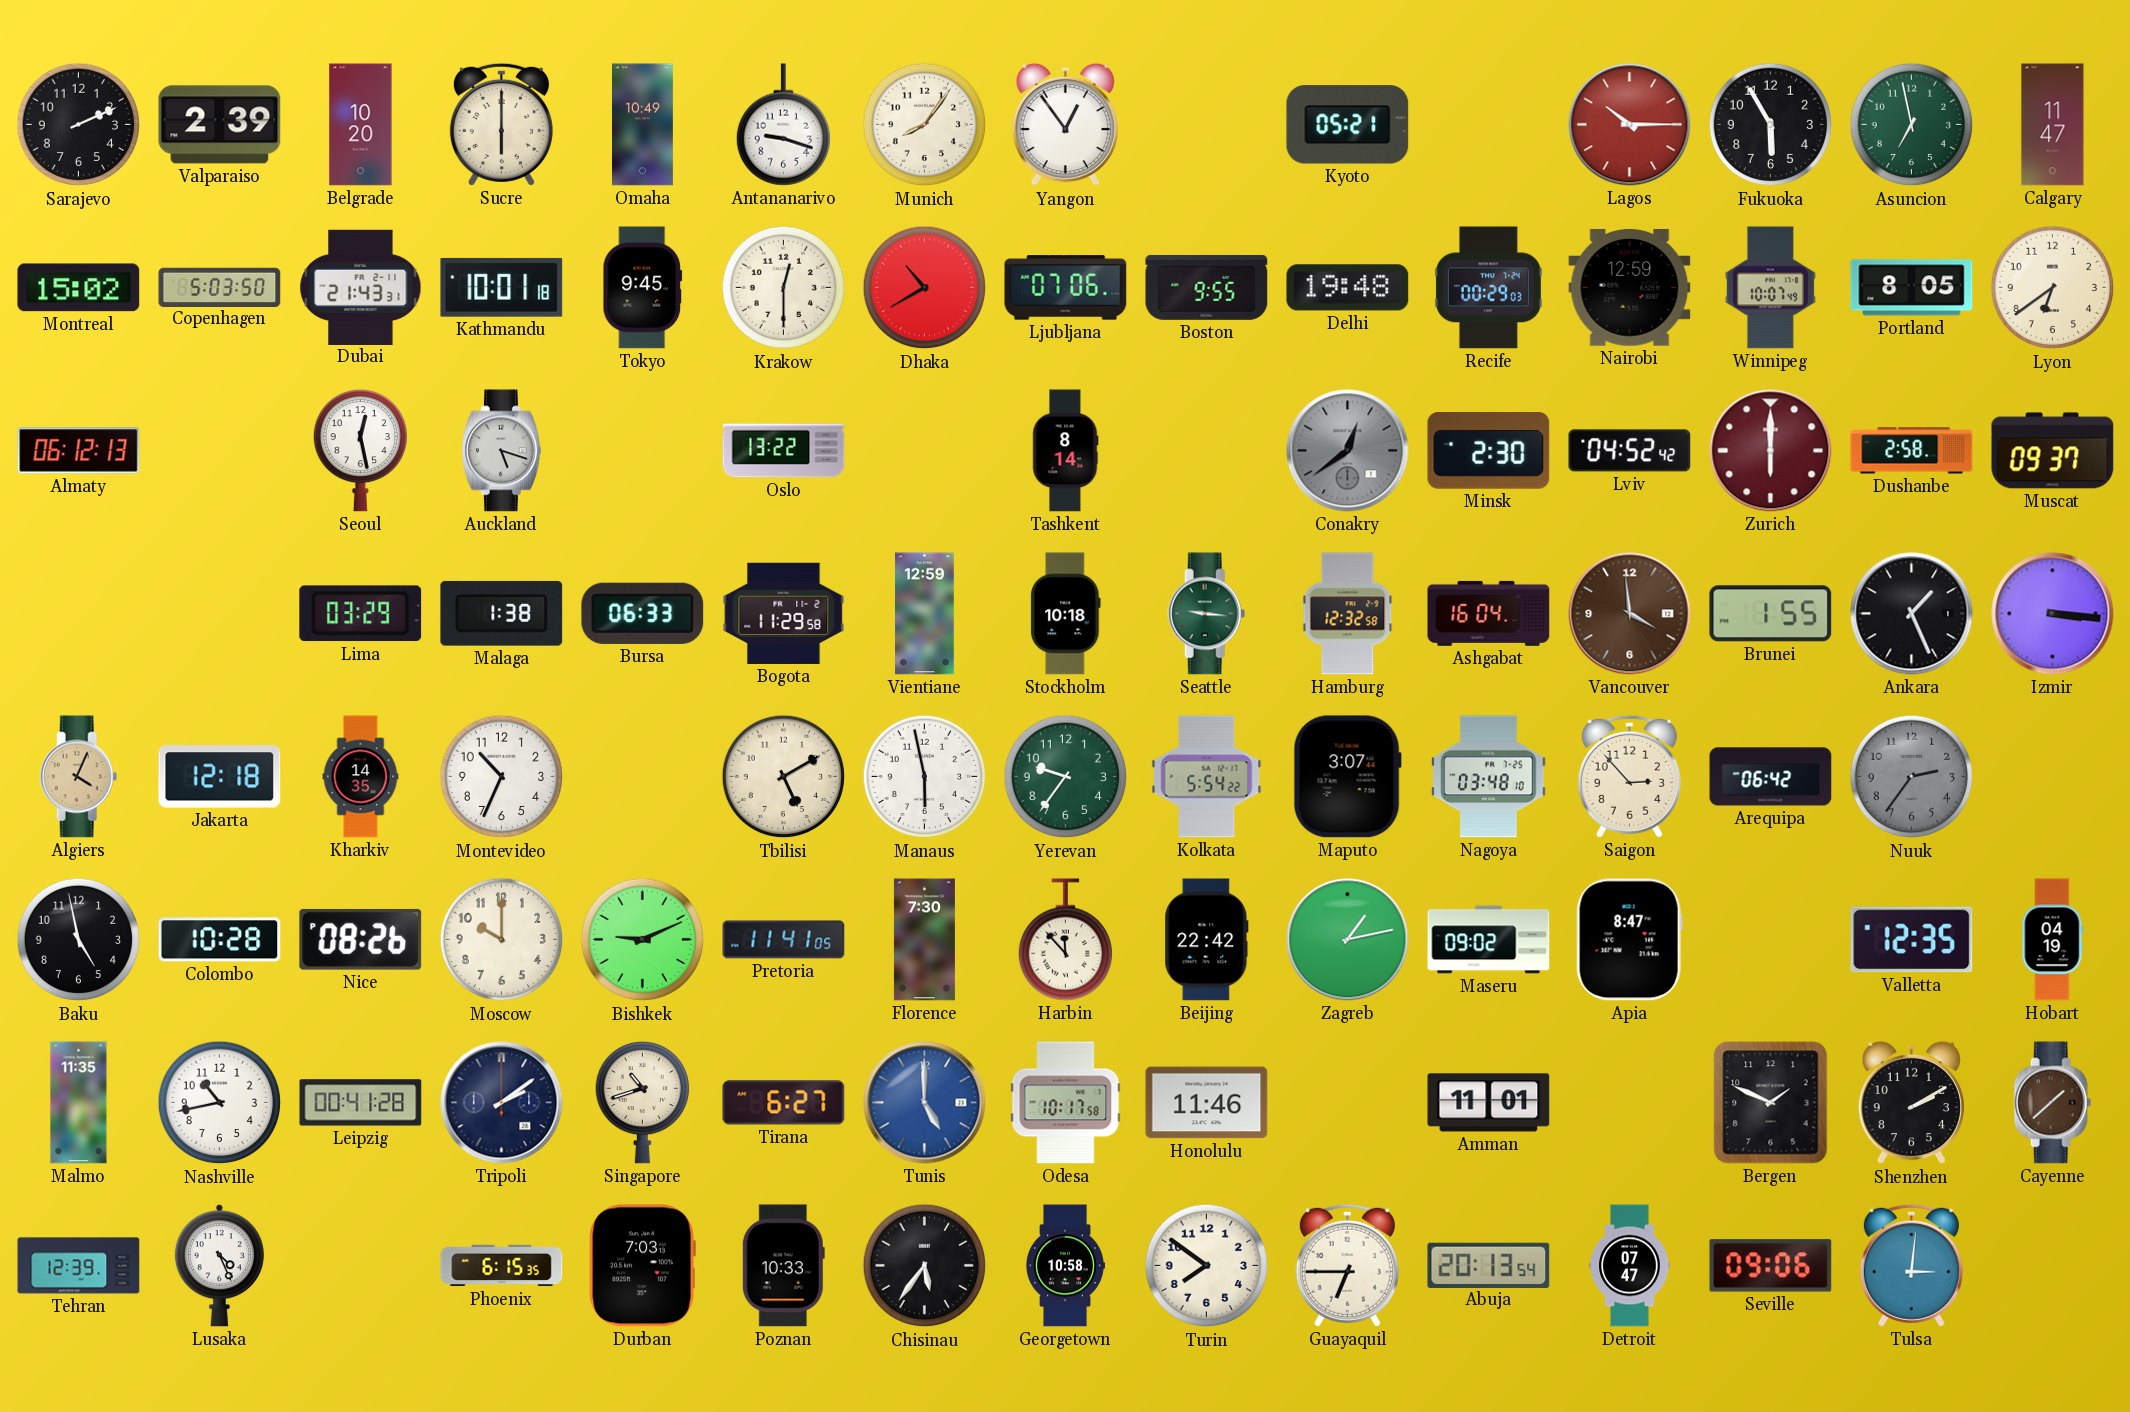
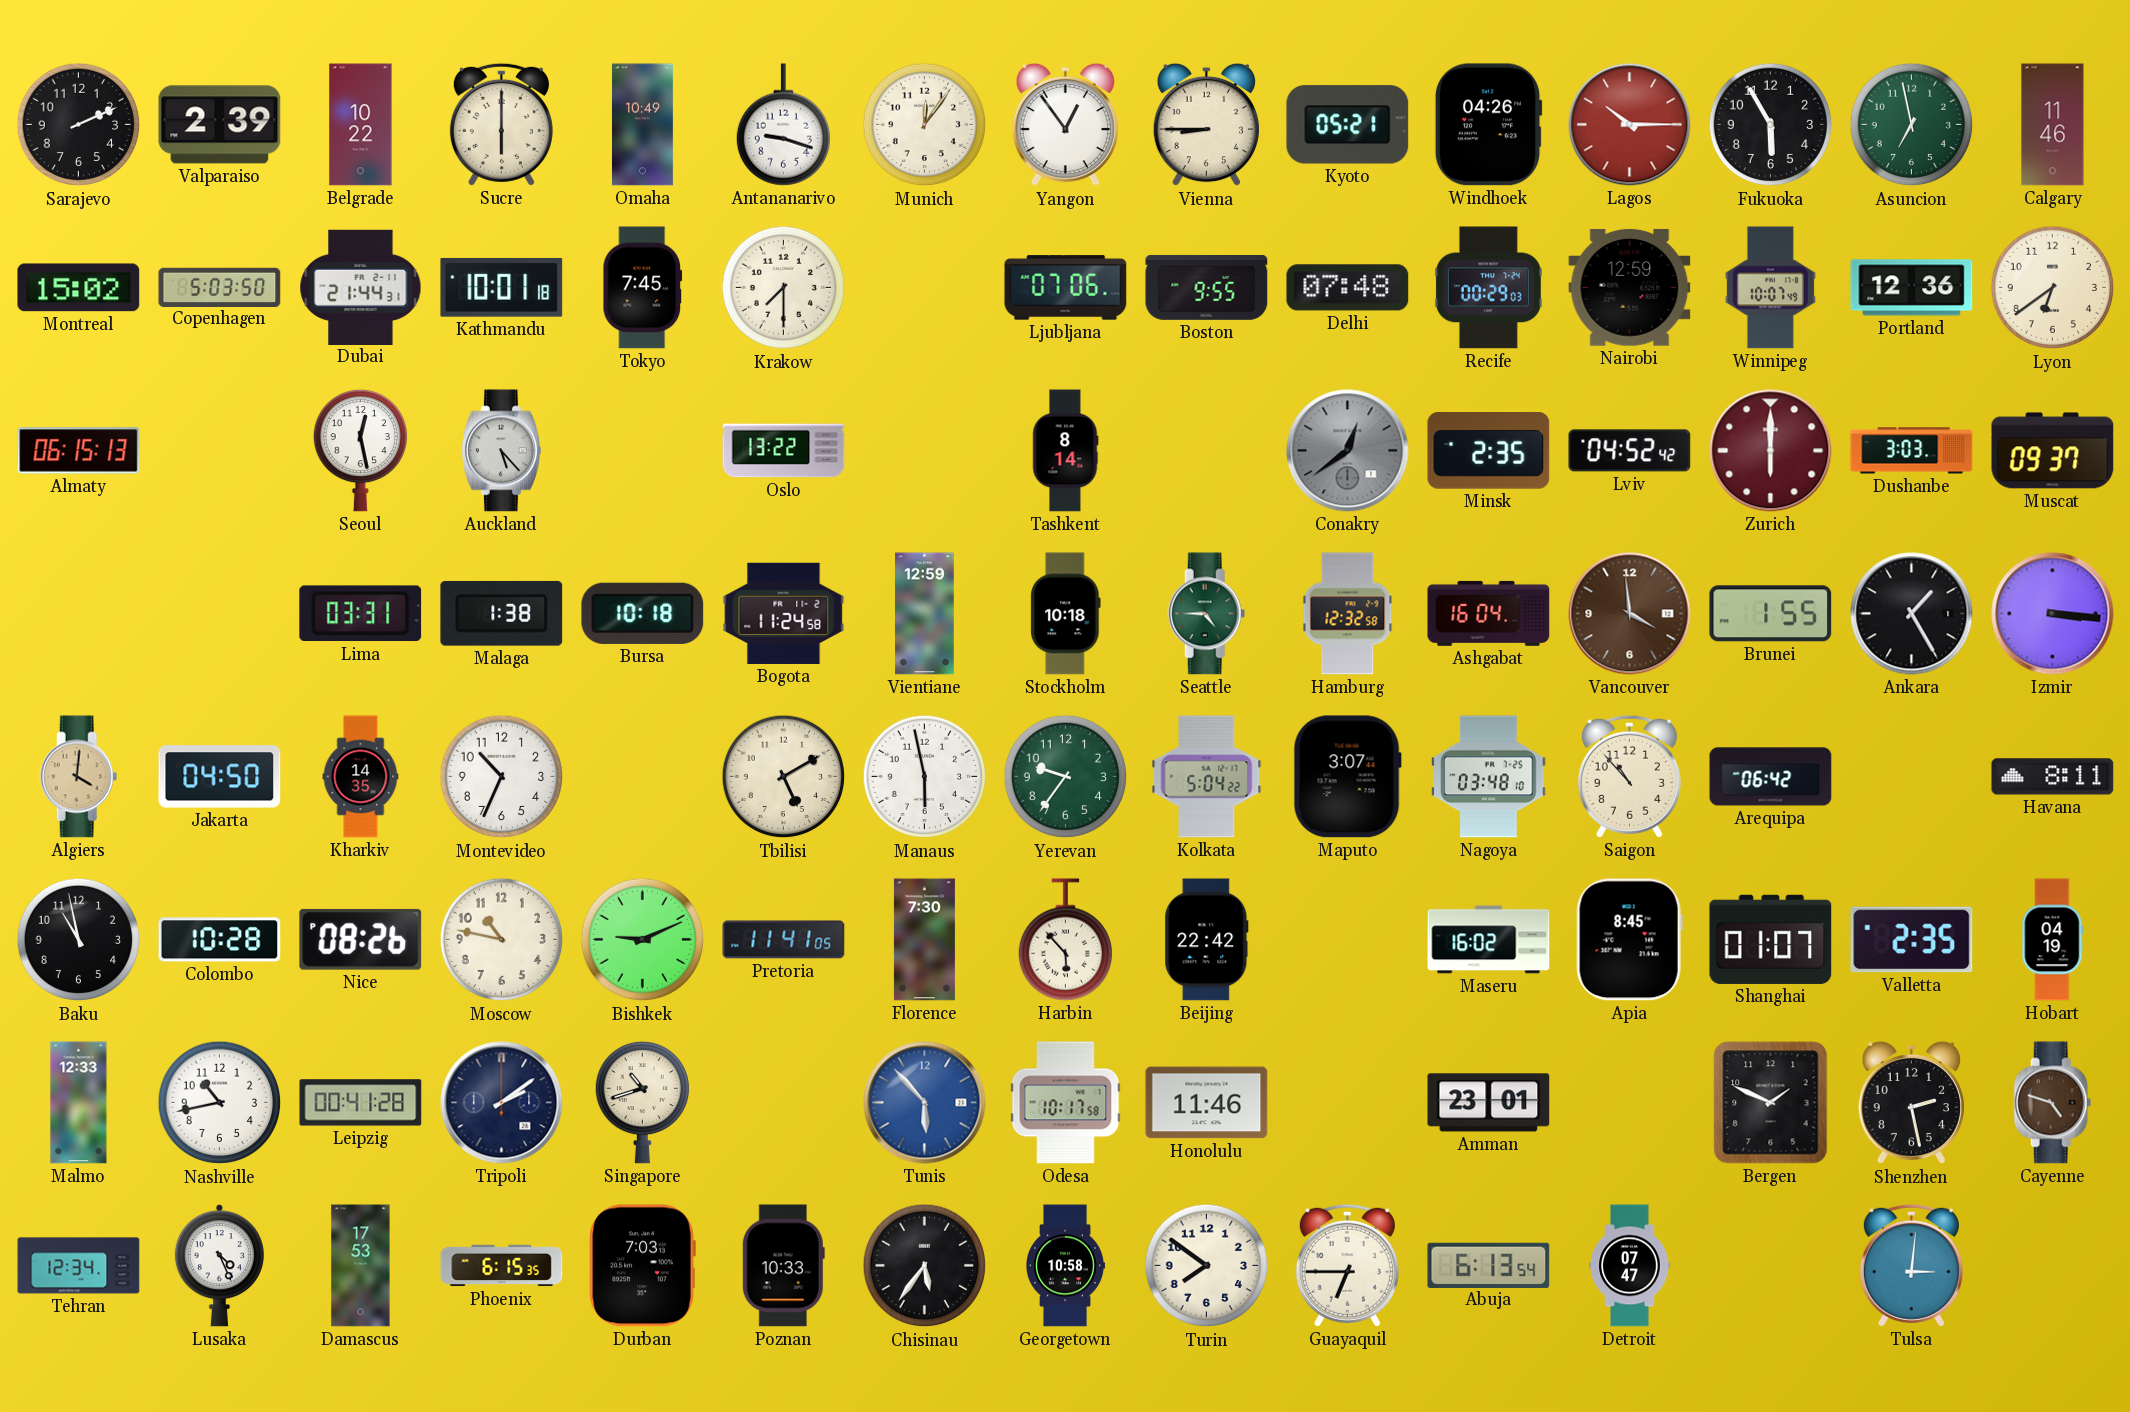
Belgrade: 10:20 -> 10:22
Munich: 8:06 -> 12:06
Vienna: none -> 8:45
Windhoek: none -> 04:26
Calgary: 11:47 -> 11:46
Dubai: 21:43 -> 21:44
Tokyo: 9:45 -> 7:45
Krakow: 12:30 -> 7:30
Dhaka: 10:40 -> none
Delhi: 19:48 -> 07:48
Portland: 8:05 -> 12:36
Almaty: 06:12 -> 06:15
Auckland: 5:18 -> 5:23
Minsk: 2:30 -> 2:35
Dushanbe: 2:58 -> 3:03
Lima: 03:29 -> 03:31
Bursa: 06:33 -> 10:18
Bogota: 11:29 -> 11:24
Seattle: 9:16 -> 4:45
Ankara: 1:26 -> 1:25
Algiers: 4:04 -> 4:01
Jakarta: 12:18 -> 04:50
Kolkata: 5:54 -> 5:04
Saigon: 2:53 -> 10:53
Nuuk: 2:36 -> none
Havana: none -> 8:11
Baku: 4:58 -> 10:58
Moscow: 10:00 -> 10:47
Harbin: 11:53 -> 5:53
Zagreb: 1:13 -> none
Maseru: 09:02 -> 16:02
Apia: 8:47 -> 8:45
Shanghai: none -> 01:07
Valletta: 12:35 -> 2:35
Malmo: 11:35 -> 12:33
Tirana: 6:27 -> none
Tunis: 5:00 -> 5:53
Amman: 11:01 -> 23:01
Shenzhen: 2:10 -> 2:28
Cayenne: 1:38 -> 4:48
Tehran: 12:39 -> 12:34
Damascus: none -> 17:53
Abuja: 20:13 -> 6:13
Seville: 09:06 -> none
